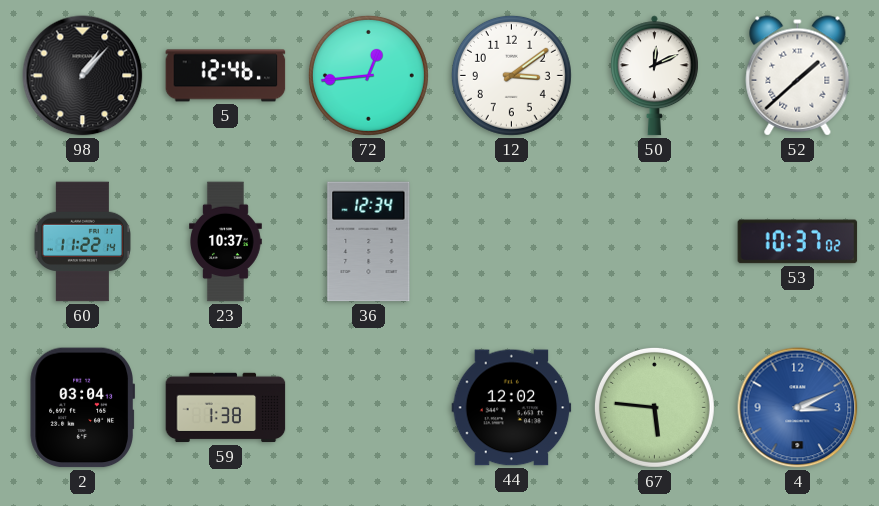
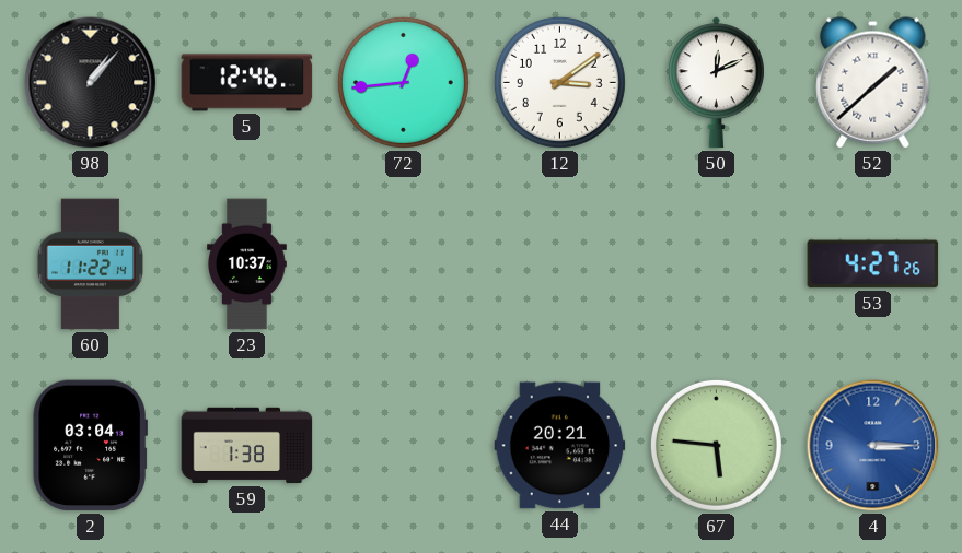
36: 12:34 -> none
53: 10:37 -> 4:27
44: 12:02 -> 20:21
4: 3:11 -> 3:15
